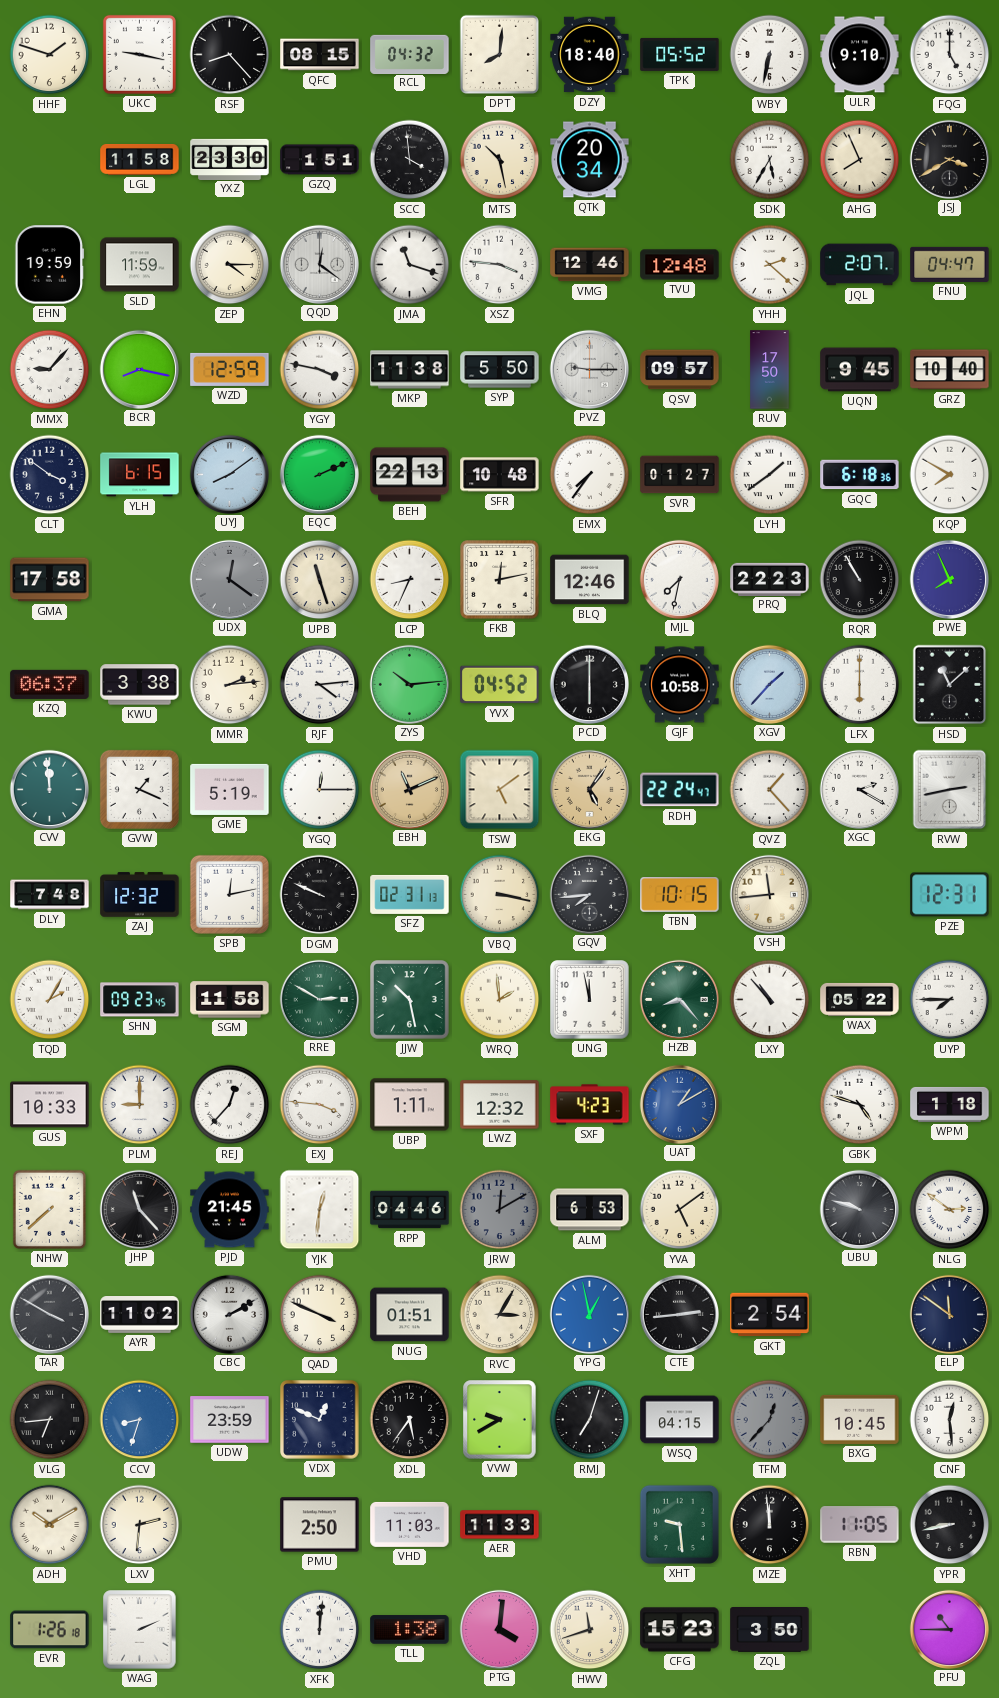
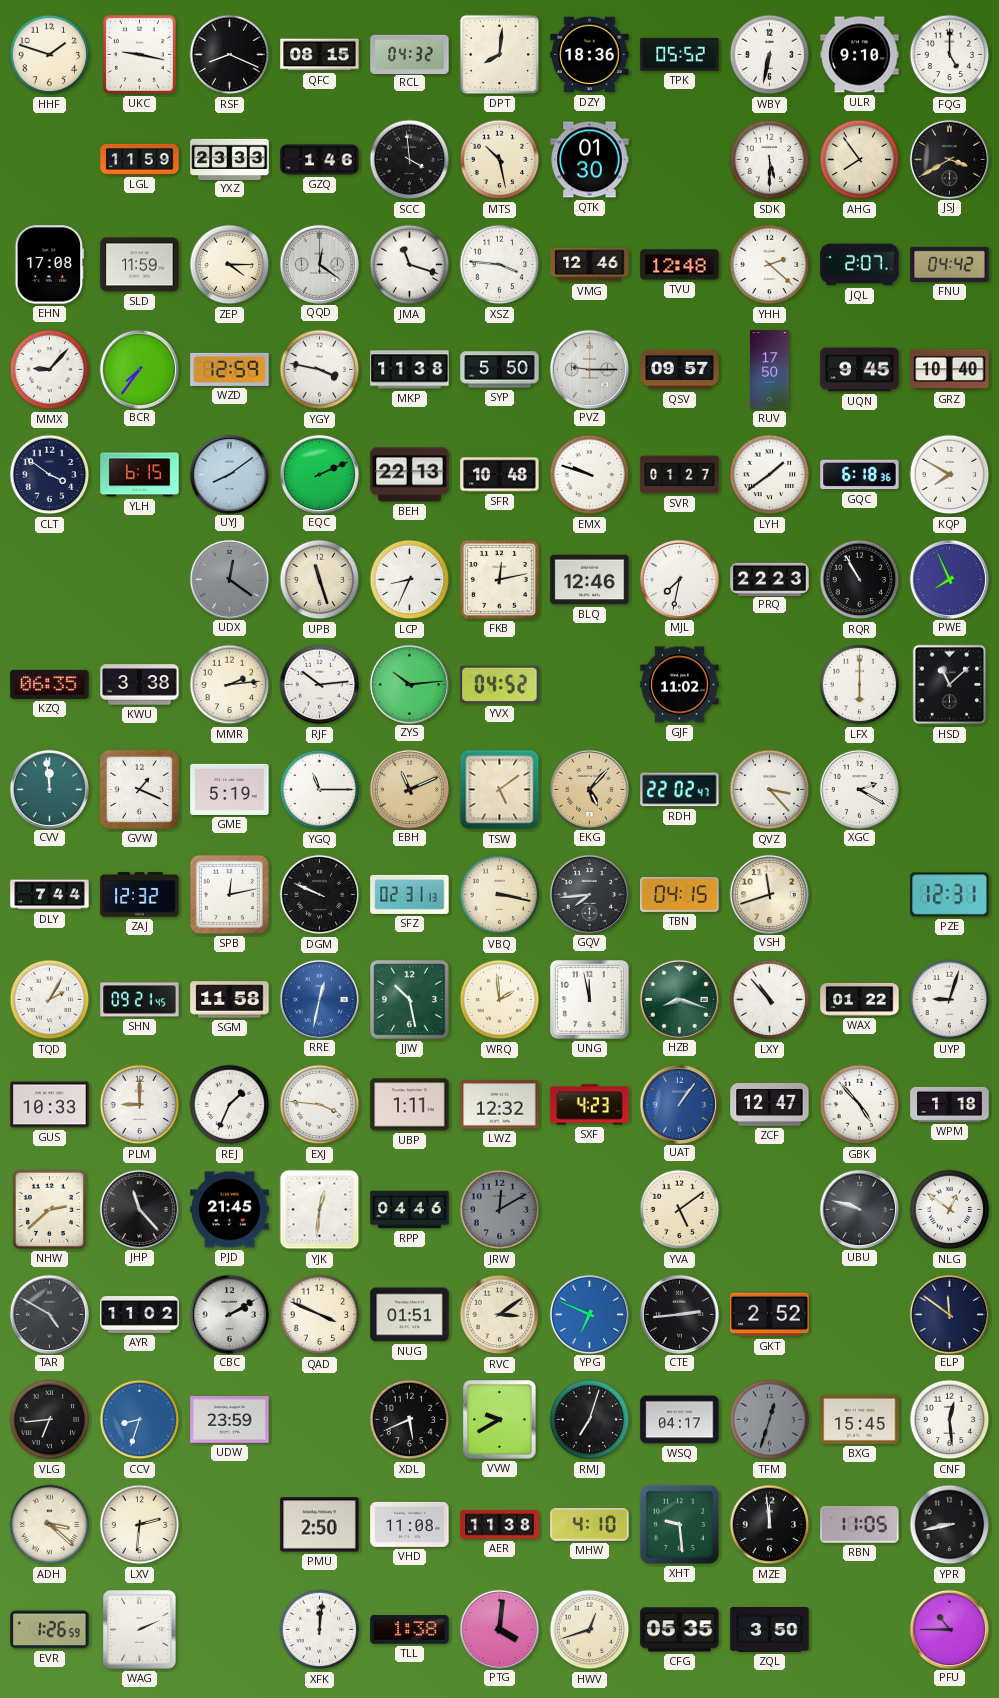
RSF: 8:23 -> 8:19
DZY: 18:40 -> 18:36
LGL: 11:58 -> 11:59
YXZ: 23:30 -> 23:33
GZQ: 1:51 -> 1:46
QTK: 20:34 -> 01:30
SDK: 5:35 -> 5:30
AHG: 7:56 -> 7:54
EHN: 19:59 -> 17:08
FNU: 04:47 -> 04:42
BCR: 8:17 -> 7:36
EMX: 7:36 -> 9:48
GMA: 17:58 -> none
KZQ: 06:37 -> 06:35
RJF: 4:14 -> 10:14
PCD: 6:00 -> none
GJF: 10:58 -> 11:02
XGV: 1:37 -> none
YGQ: 12:15 -> 11:15
EKG: 5:06 -> 5:07
RDH: 22:24 -> 22:02
QVZ: 1:23 -> 3:23
RVW: 2:43 -> none
DLY: 7:48 -> 7:44
TBN: 10:15 -> 04:15
VSH: 11:44 -> 11:42
SHN: 09:23 -> 09:21
RRE: 2:50 -> 12:32
RRE dial: green -> blue
HZB: 8:23 -> 8:18
WAX: 05:22 -> 01:22
UYP: 7:45 -> 9:03
REJ: 12:37 -> 1:34
UAT: 1:10 -> 1:06
ZCF: none -> 12:47
GBK: 4:48 -> 4:53
NHW: 7:38 -> 2:38
ALM: 6:53 -> none
NLG: 2:51 -> 12:51
TAR: 3:50 -> 4:50
RVC: 3:05 -> 3:09
YPG: 12:58 -> 6:49
GKT: 2:54 -> 2:52
VDX: 12:49 -> none
XDL: 5:36 -> 5:41
WSQ: 04:15 -> 04:17
TFM: 12:37 -> 12:33
BXG: 10:45 -> 15:45
ADH: 10:10 -> 3:22
VHD: 11:03 -> 11:08
AER: 11:33 -> 11:38
MHW: none -> 4:10
EVR: 1:26:18 -> 1:26:59
HWV: 11:42 -> 12:42
CFG: 15:23 -> 05:35
